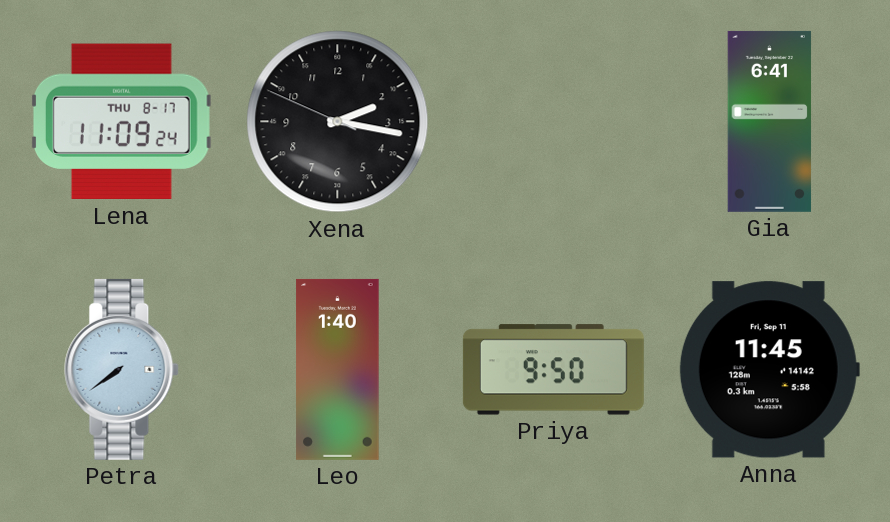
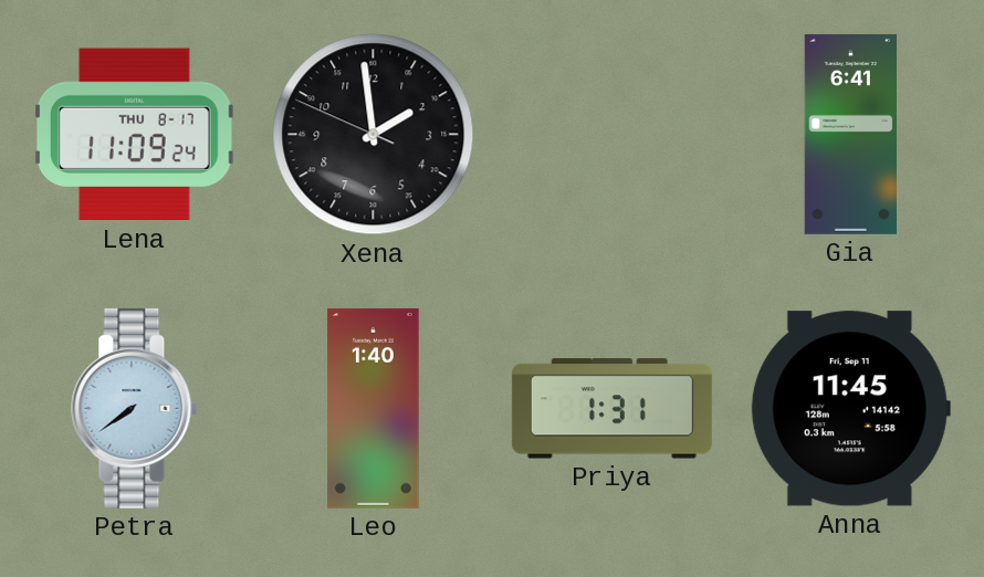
Xena: 2:16 -> 1:58
Priya: 9:50 -> 1:31
